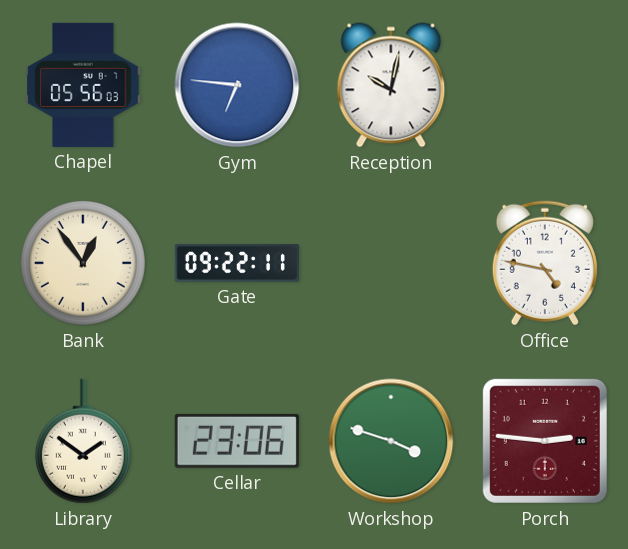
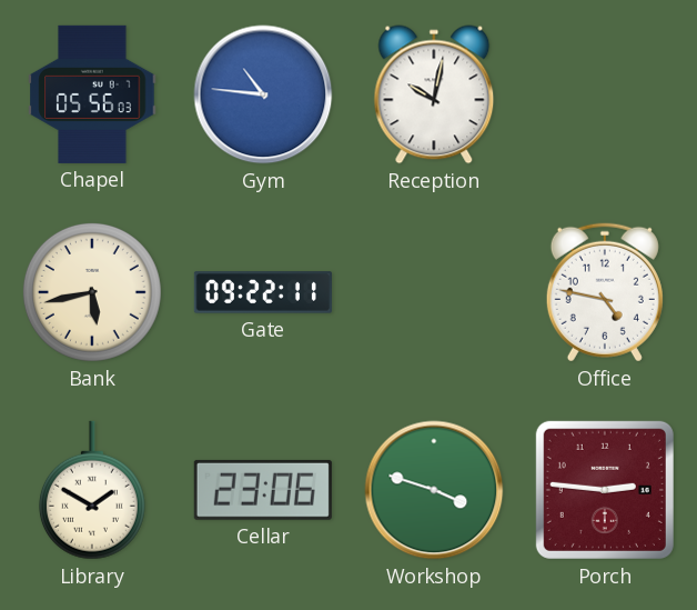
Gym: 6:46 -> 10:46
Bank: 12:54 -> 5:43
Library: 1:51 -> 1:50
